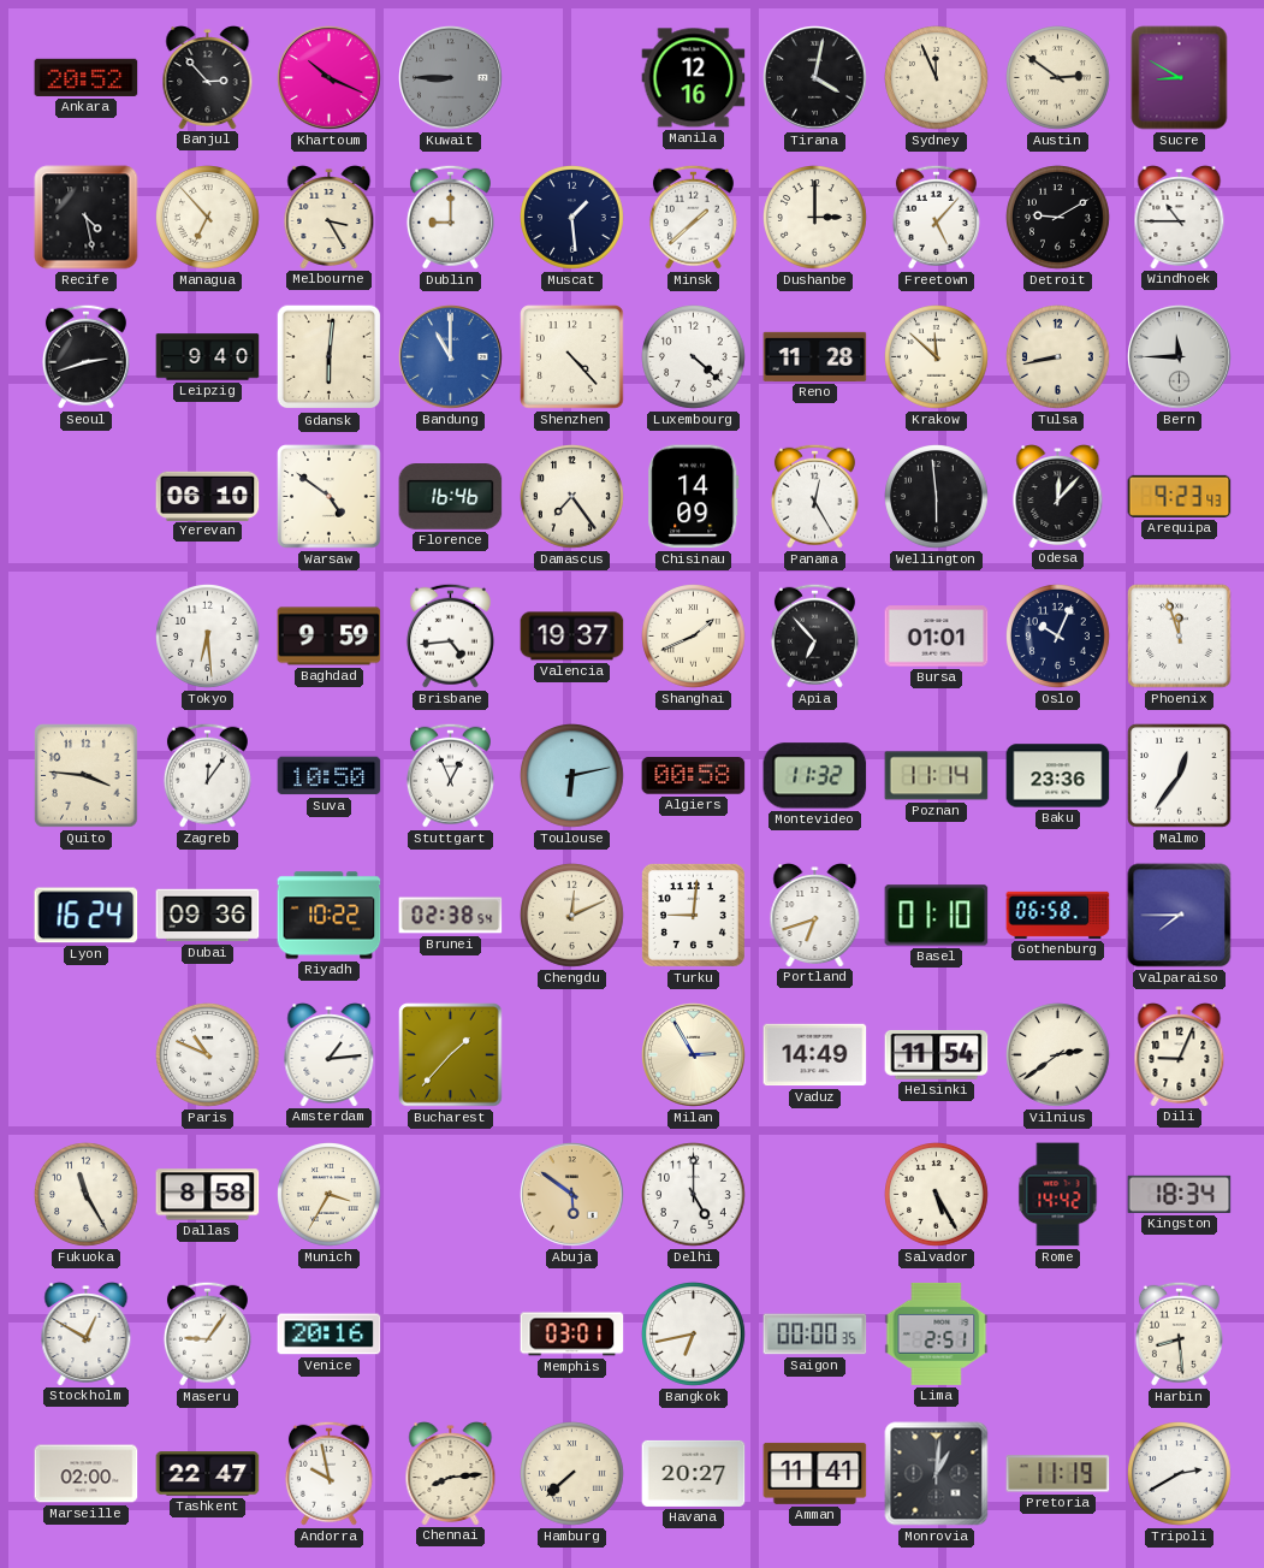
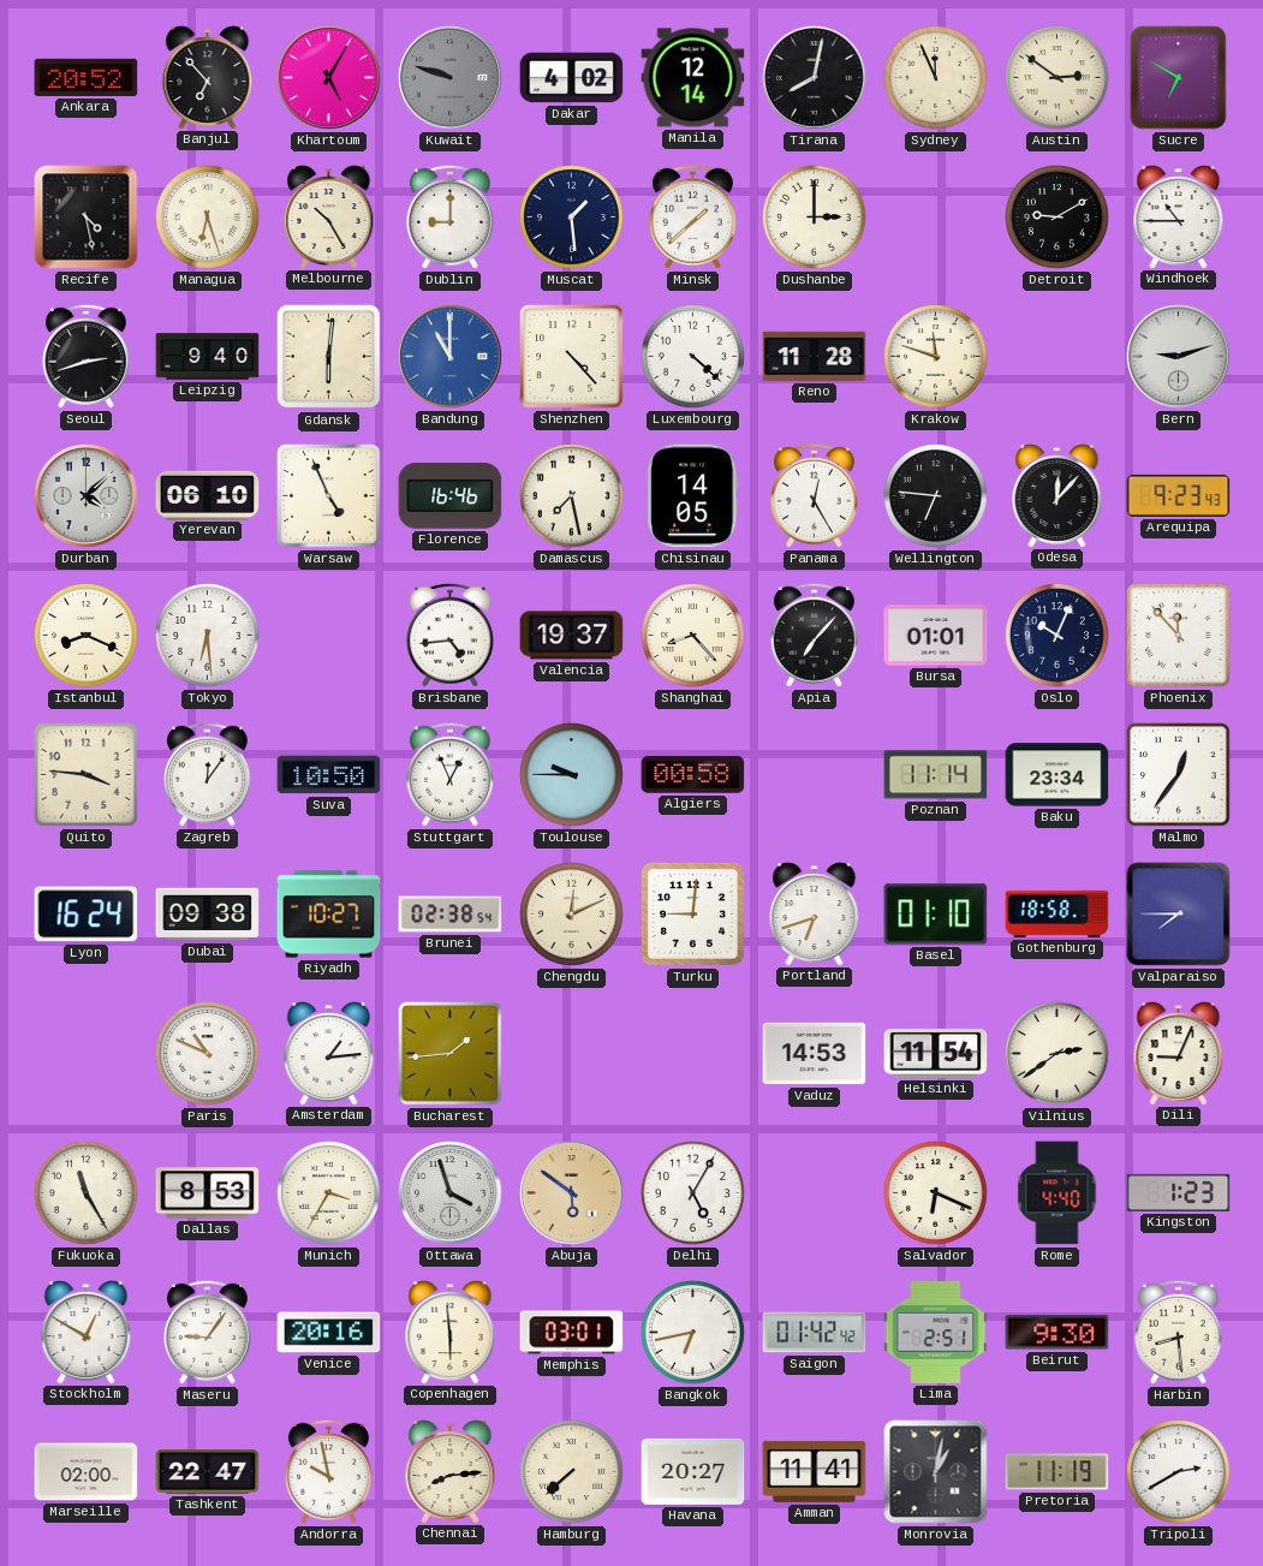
Banjul: 2:53 -> 6:53
Khartoum: 10:19 -> 5:05
Kuwait: 8:45 -> 9:48
Dakar: none -> 4:02
Manila: 12:16 -> 12:14
Tirana: 4:02 -> 8:02
Sucre: 8:50 -> 6:50
Managua: 6:53 -> 6:27
Melbourne: 3:25 -> 10:25
Freetown: 5:07 -> none
Krakow: 11:52 -> 11:48
Tulsa: 8:43 -> none
Bern: 11:45 -> 9:12
Durban: none -> 4:08
Warsaw: 4:51 -> 4:56
Damascus: 7:24 -> 7:28
Chisinau: 14:09 -> 14:05
Wellington: 5:59 -> 6:46
Istanbul: none -> 8:19
Baghdad: 9:59 -> none
Shanghai: 1:41 -> 8:23
Apia: 6:53 -> 7:07
Phoenix: 11:57 -> 11:53
Toulouse: 6:13 -> 9:45
Montevideo: 11:32 -> none
Baku: 23:36 -> 23:34
Dubai: 09:36 -> 09:38
Riyadh: 10:22 -> 10:27
Gothenburg: 06:58 -> 18:58
Bucharest: 1:37 -> 1:44
Milan: 2:55 -> none
Vaduz: 14:49 -> 14:53
Dallas: 8:58 -> 8:53
Ottawa: none -> 3:57
Delhi: 5:00 -> 5:05
Salvador: 5:25 -> 6:19
Rome: 14:42 -> 4:40
Kingston: 18:34 -> 1:23
Copenhagen: none -> 5:59
Saigon: 00:00 -> 01:42
Beirut: none -> 9:30
Monrovia: 1:01 -> 1:02
